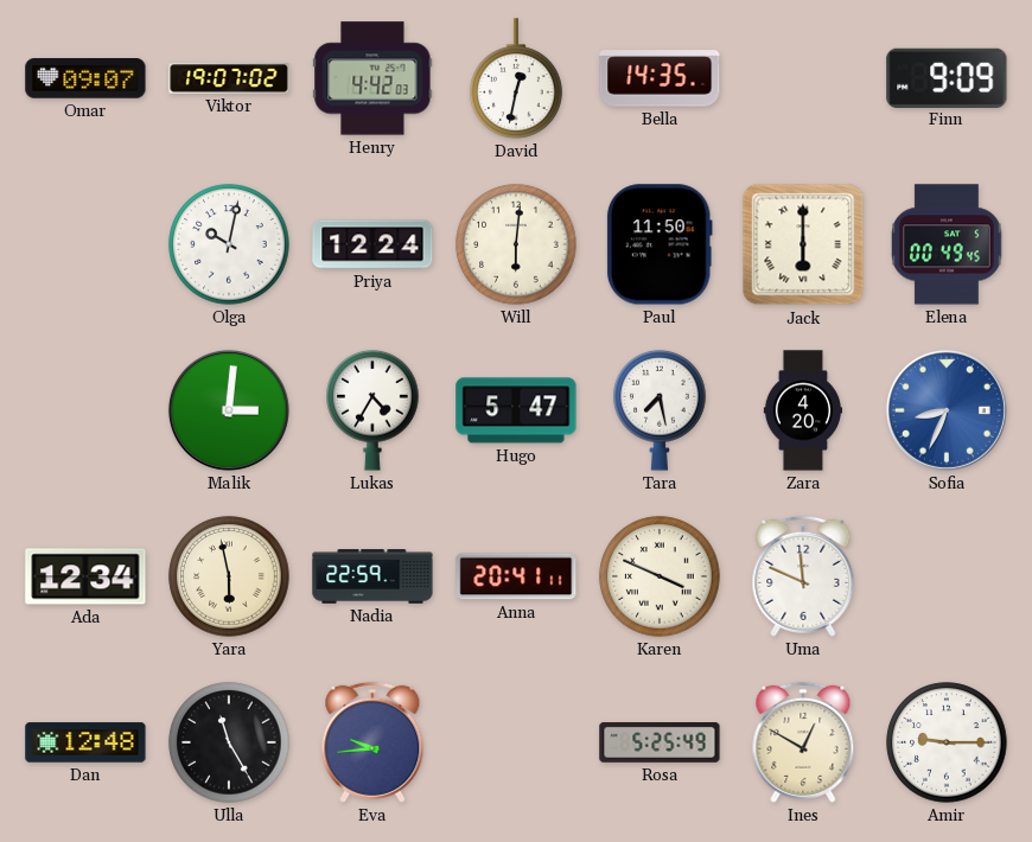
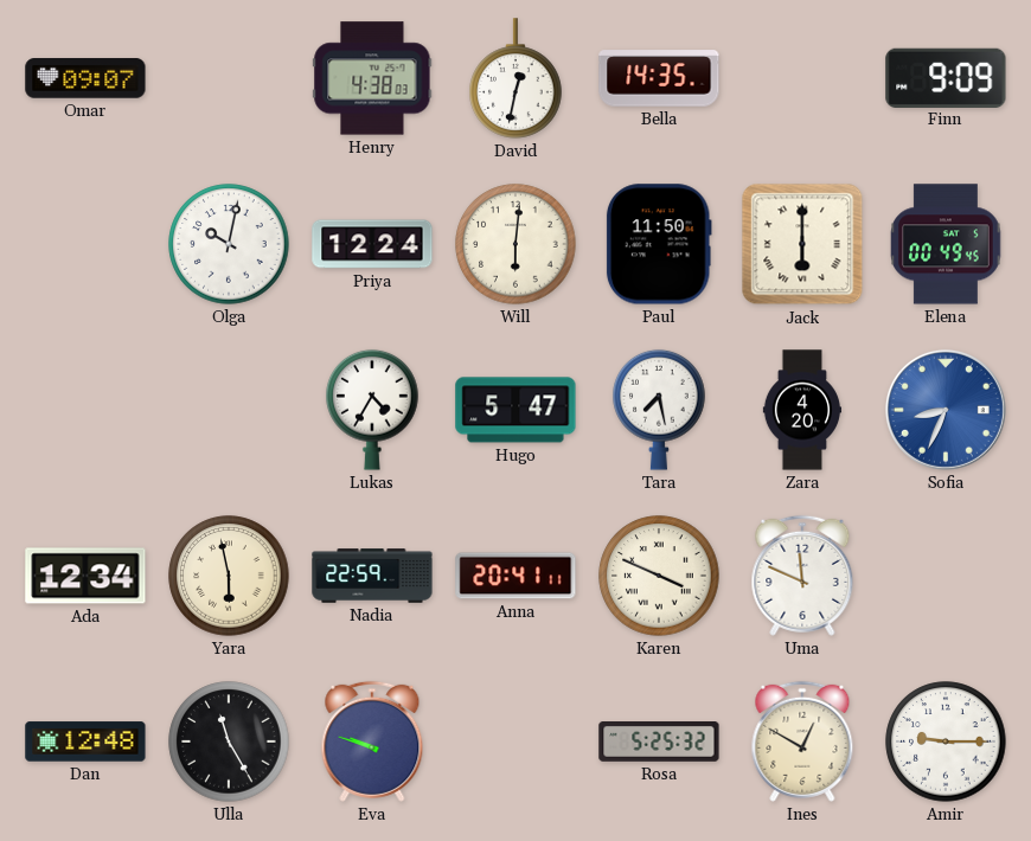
Viktor: 19:07 -> none
Henry: 4:42 -> 4:38
Malik: 3:01 -> none
Eva: 9:44 -> 9:48
Rosa: 5:25:49 -> 5:25:32
